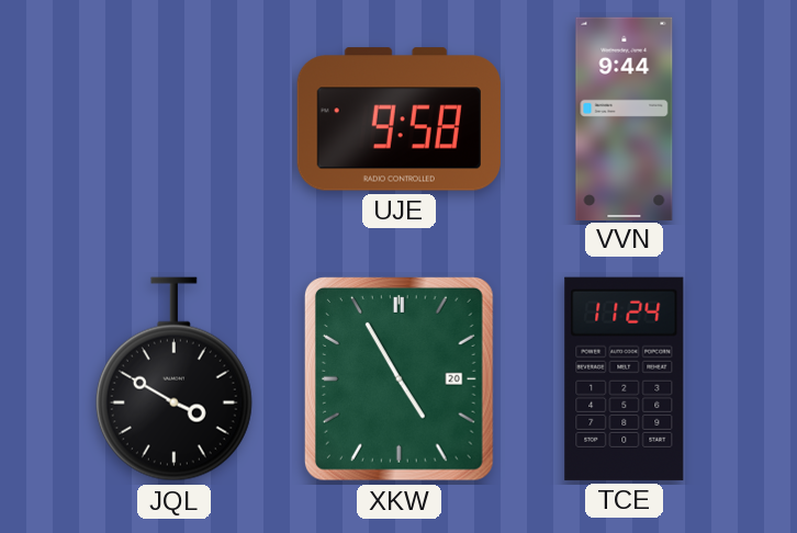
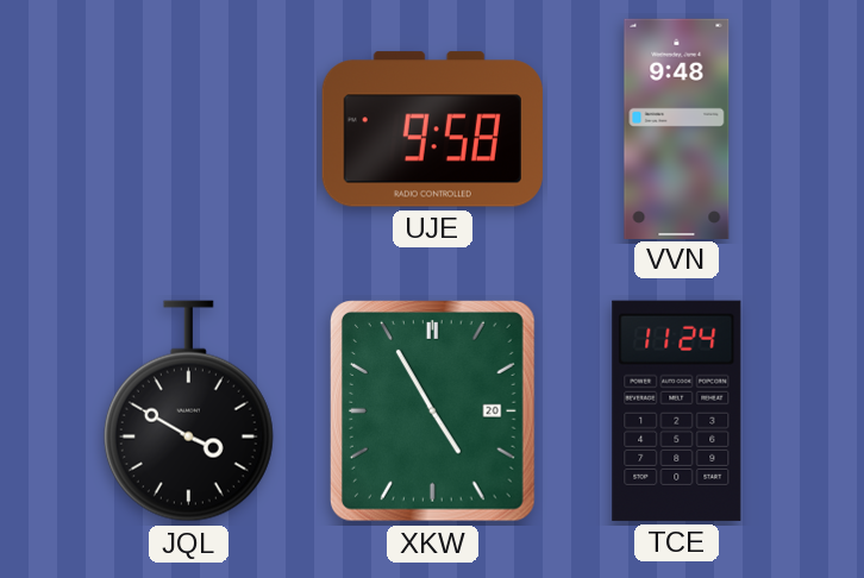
VVN: 9:44 -> 9:48
